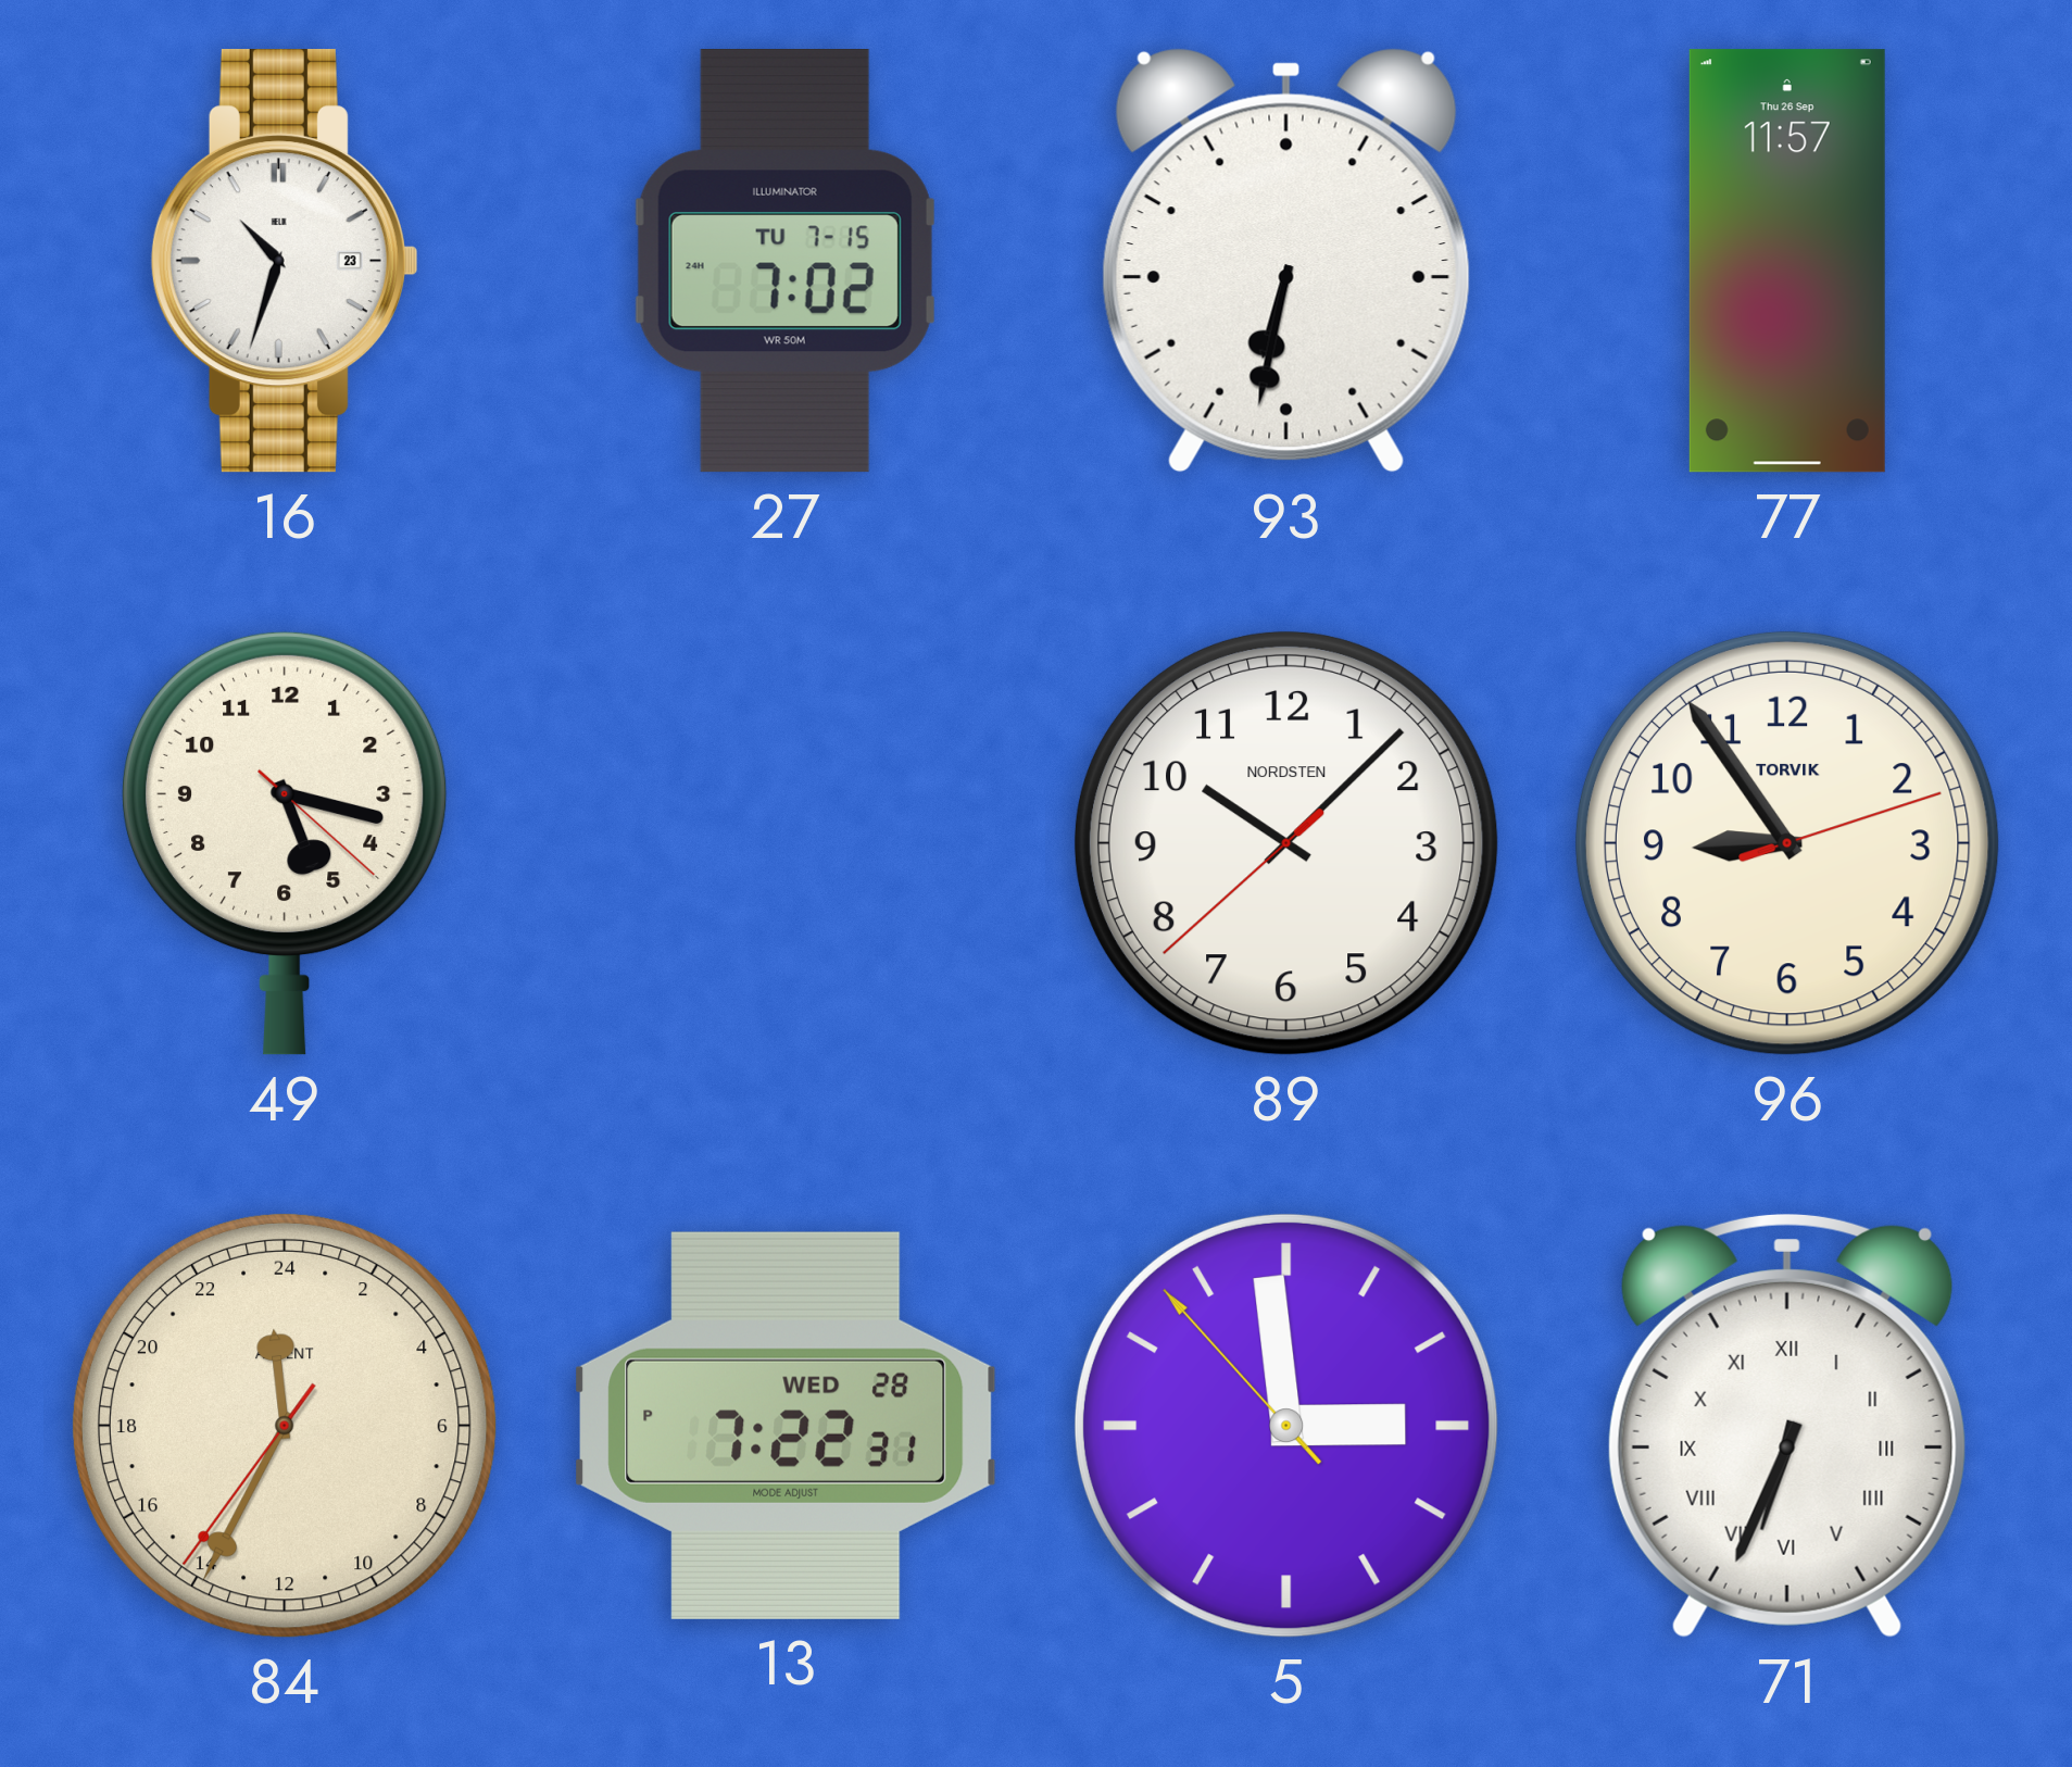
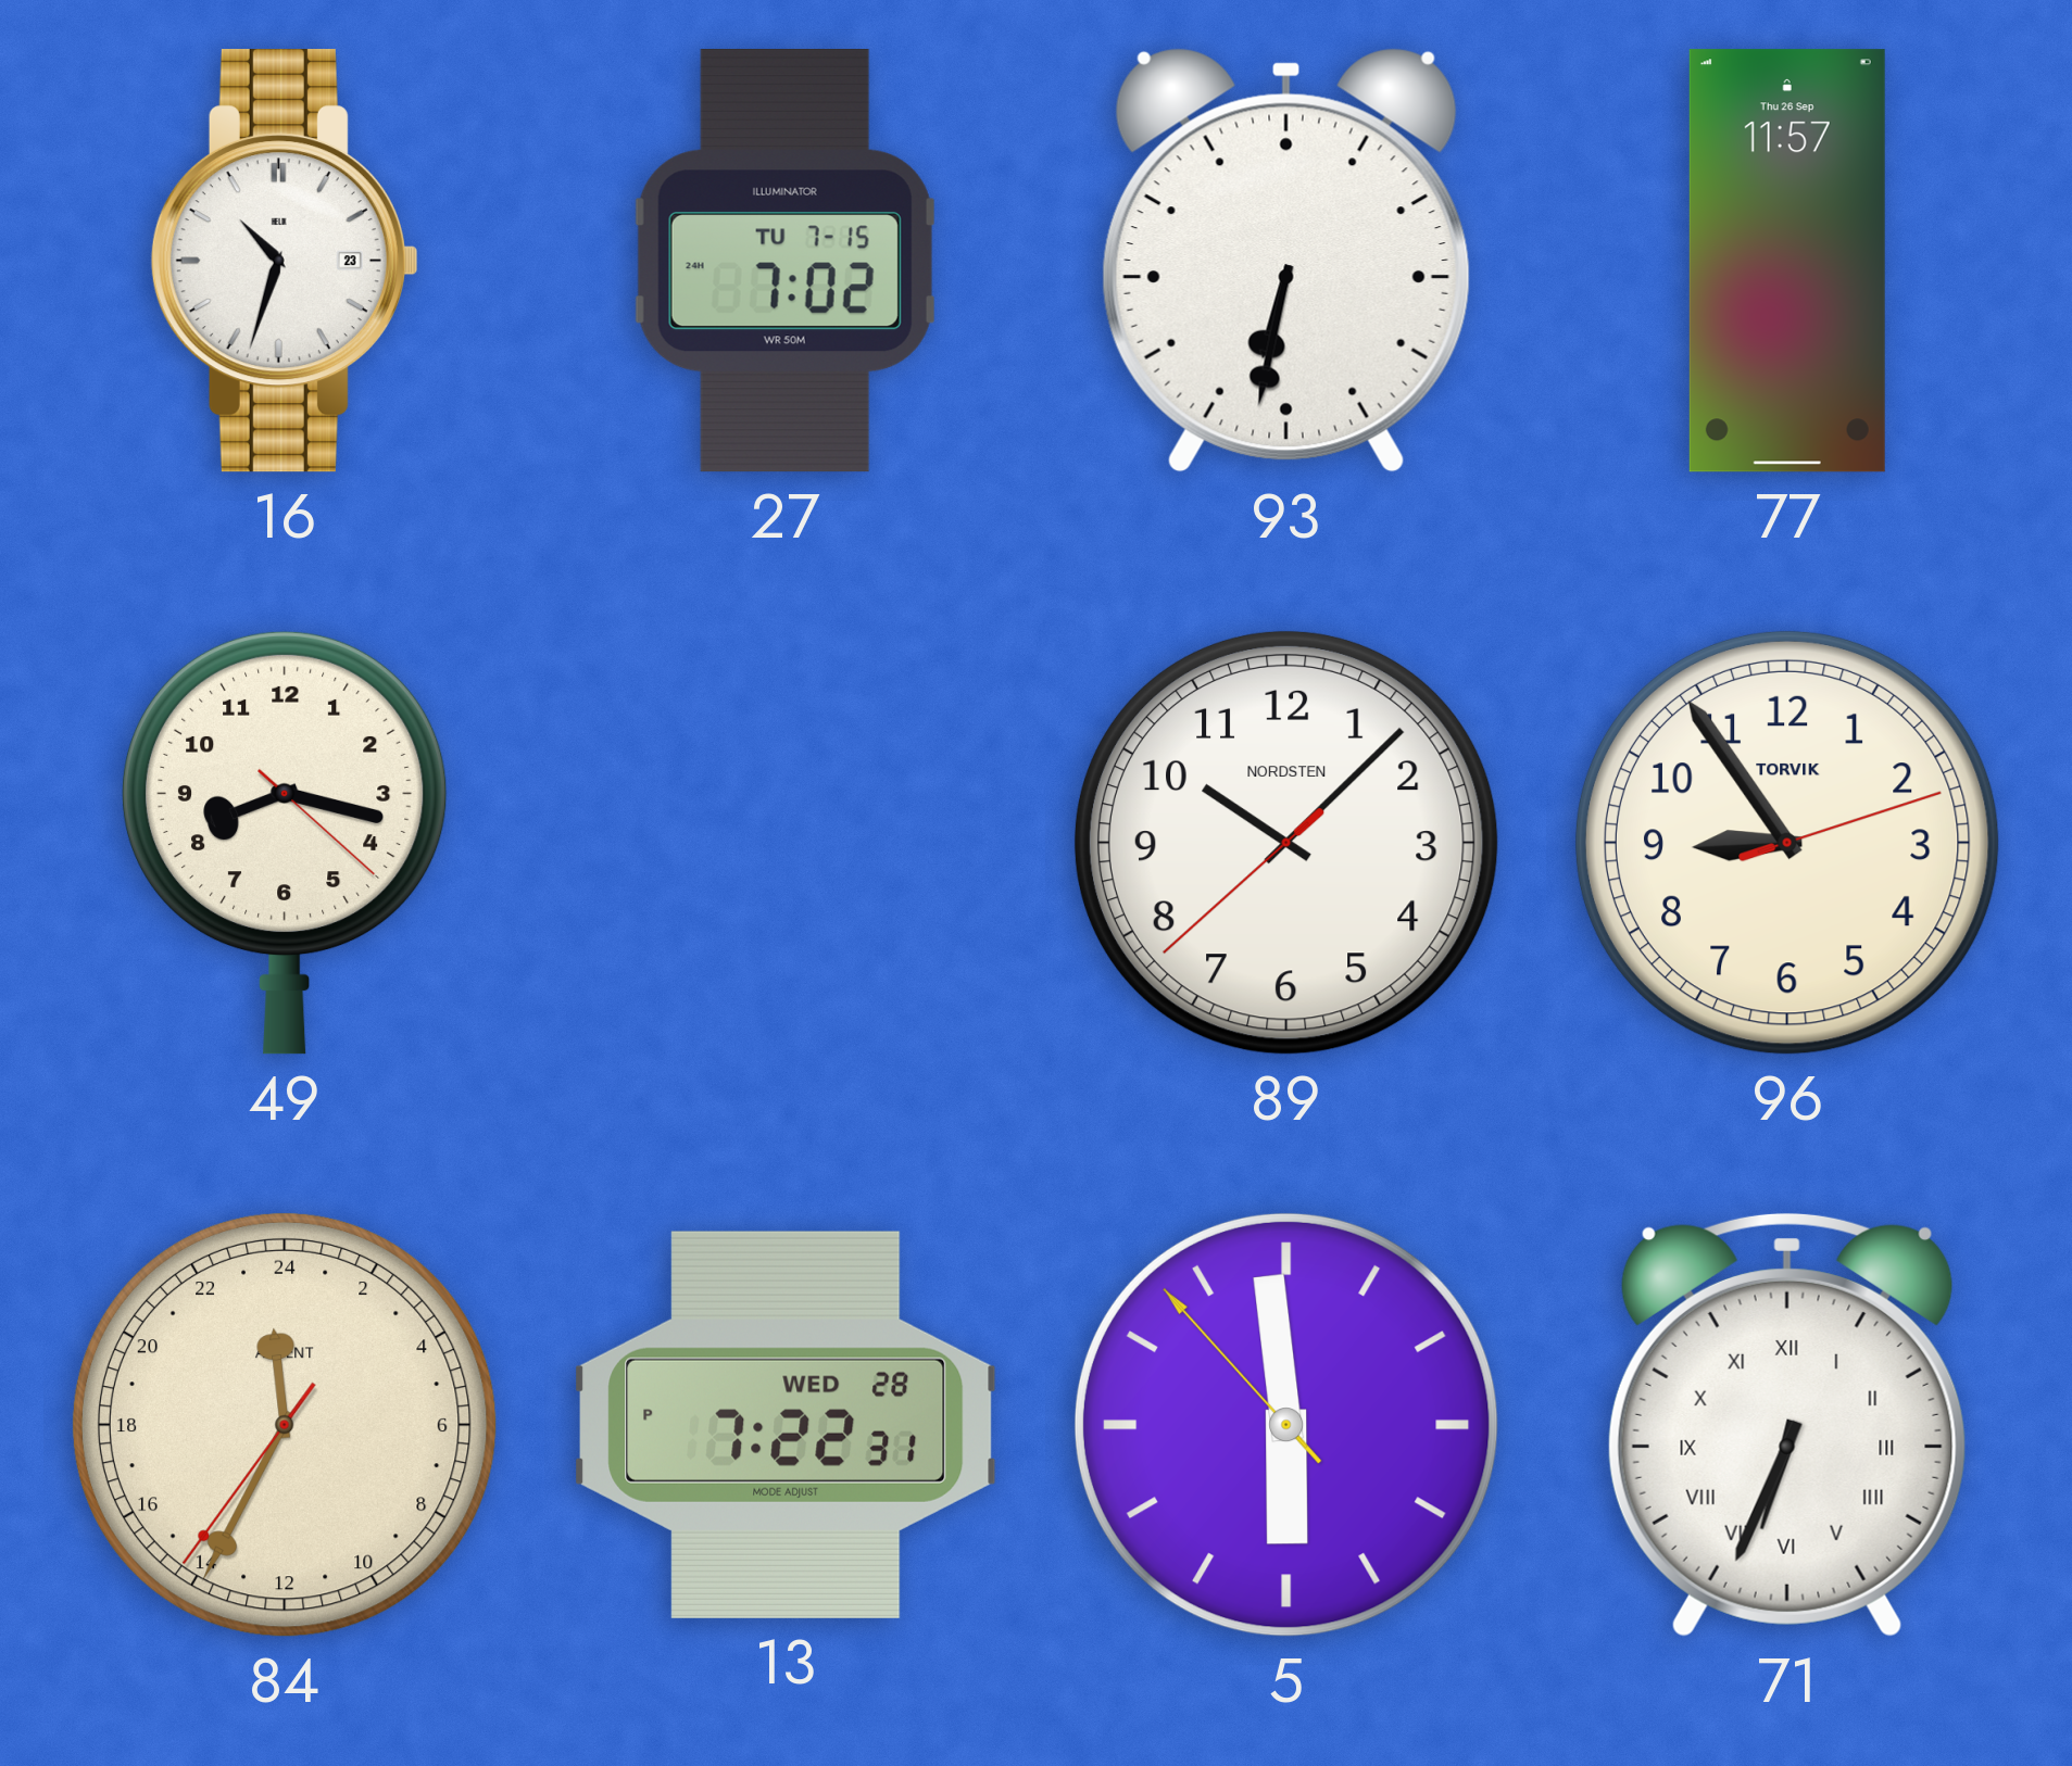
49: 5:17 -> 8:17
5: 2:58 -> 5:58
